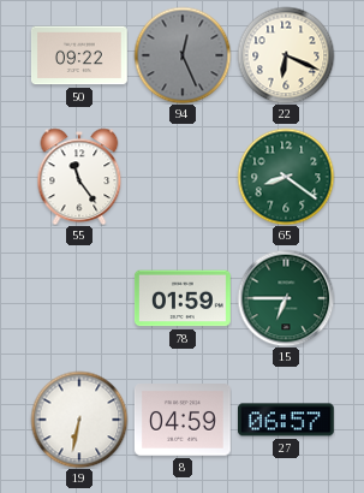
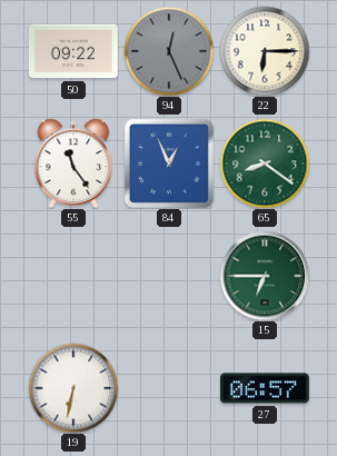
22: 6:19 -> 6:15
84: none -> 12:56
78: 01:59 -> none
8: 04:59 -> none
